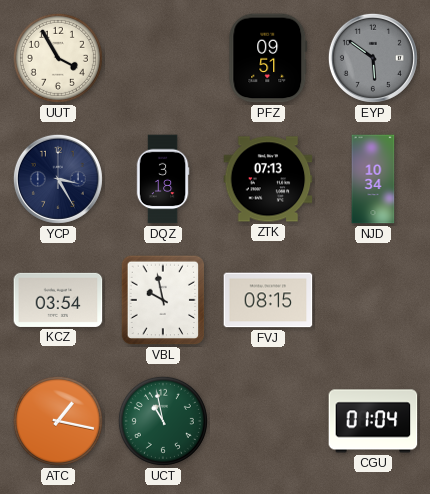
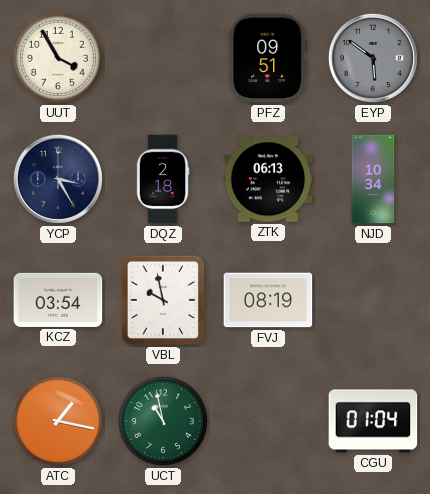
DQZ: 3:18 -> 2:18
ZTK: 07:13 -> 06:13
FVJ: 08:15 -> 08:19
